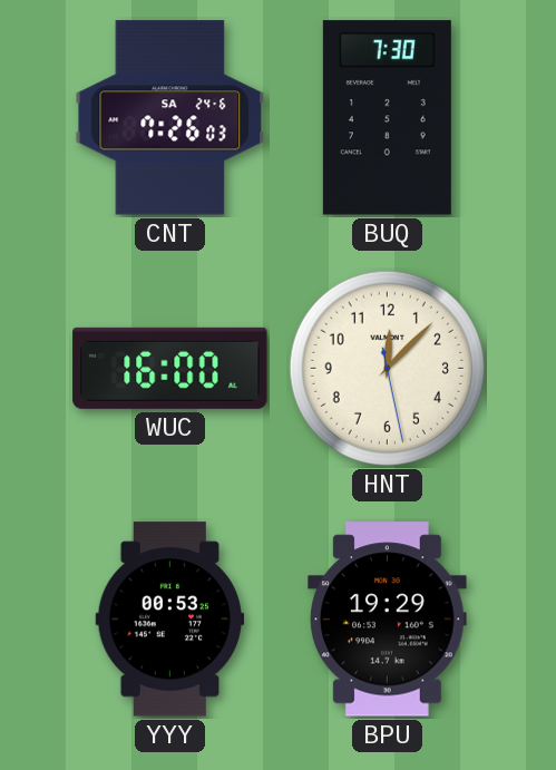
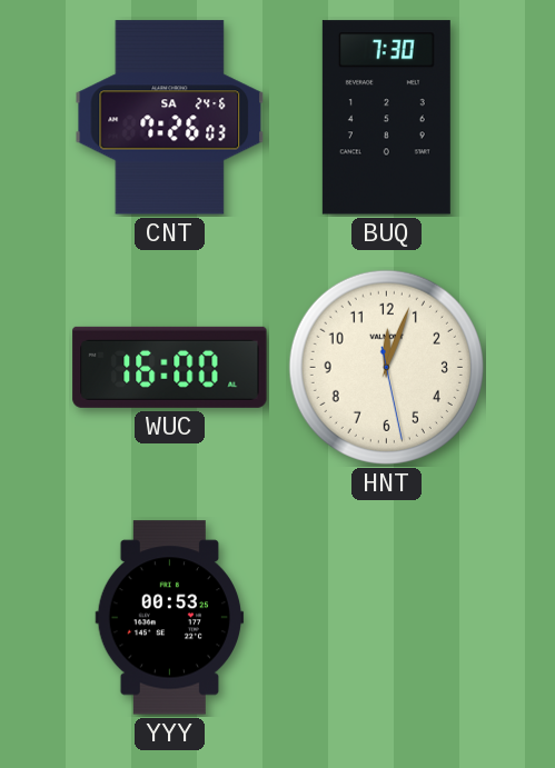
HNT: 12:07 -> 12:03
BPU: 19:29 -> none
